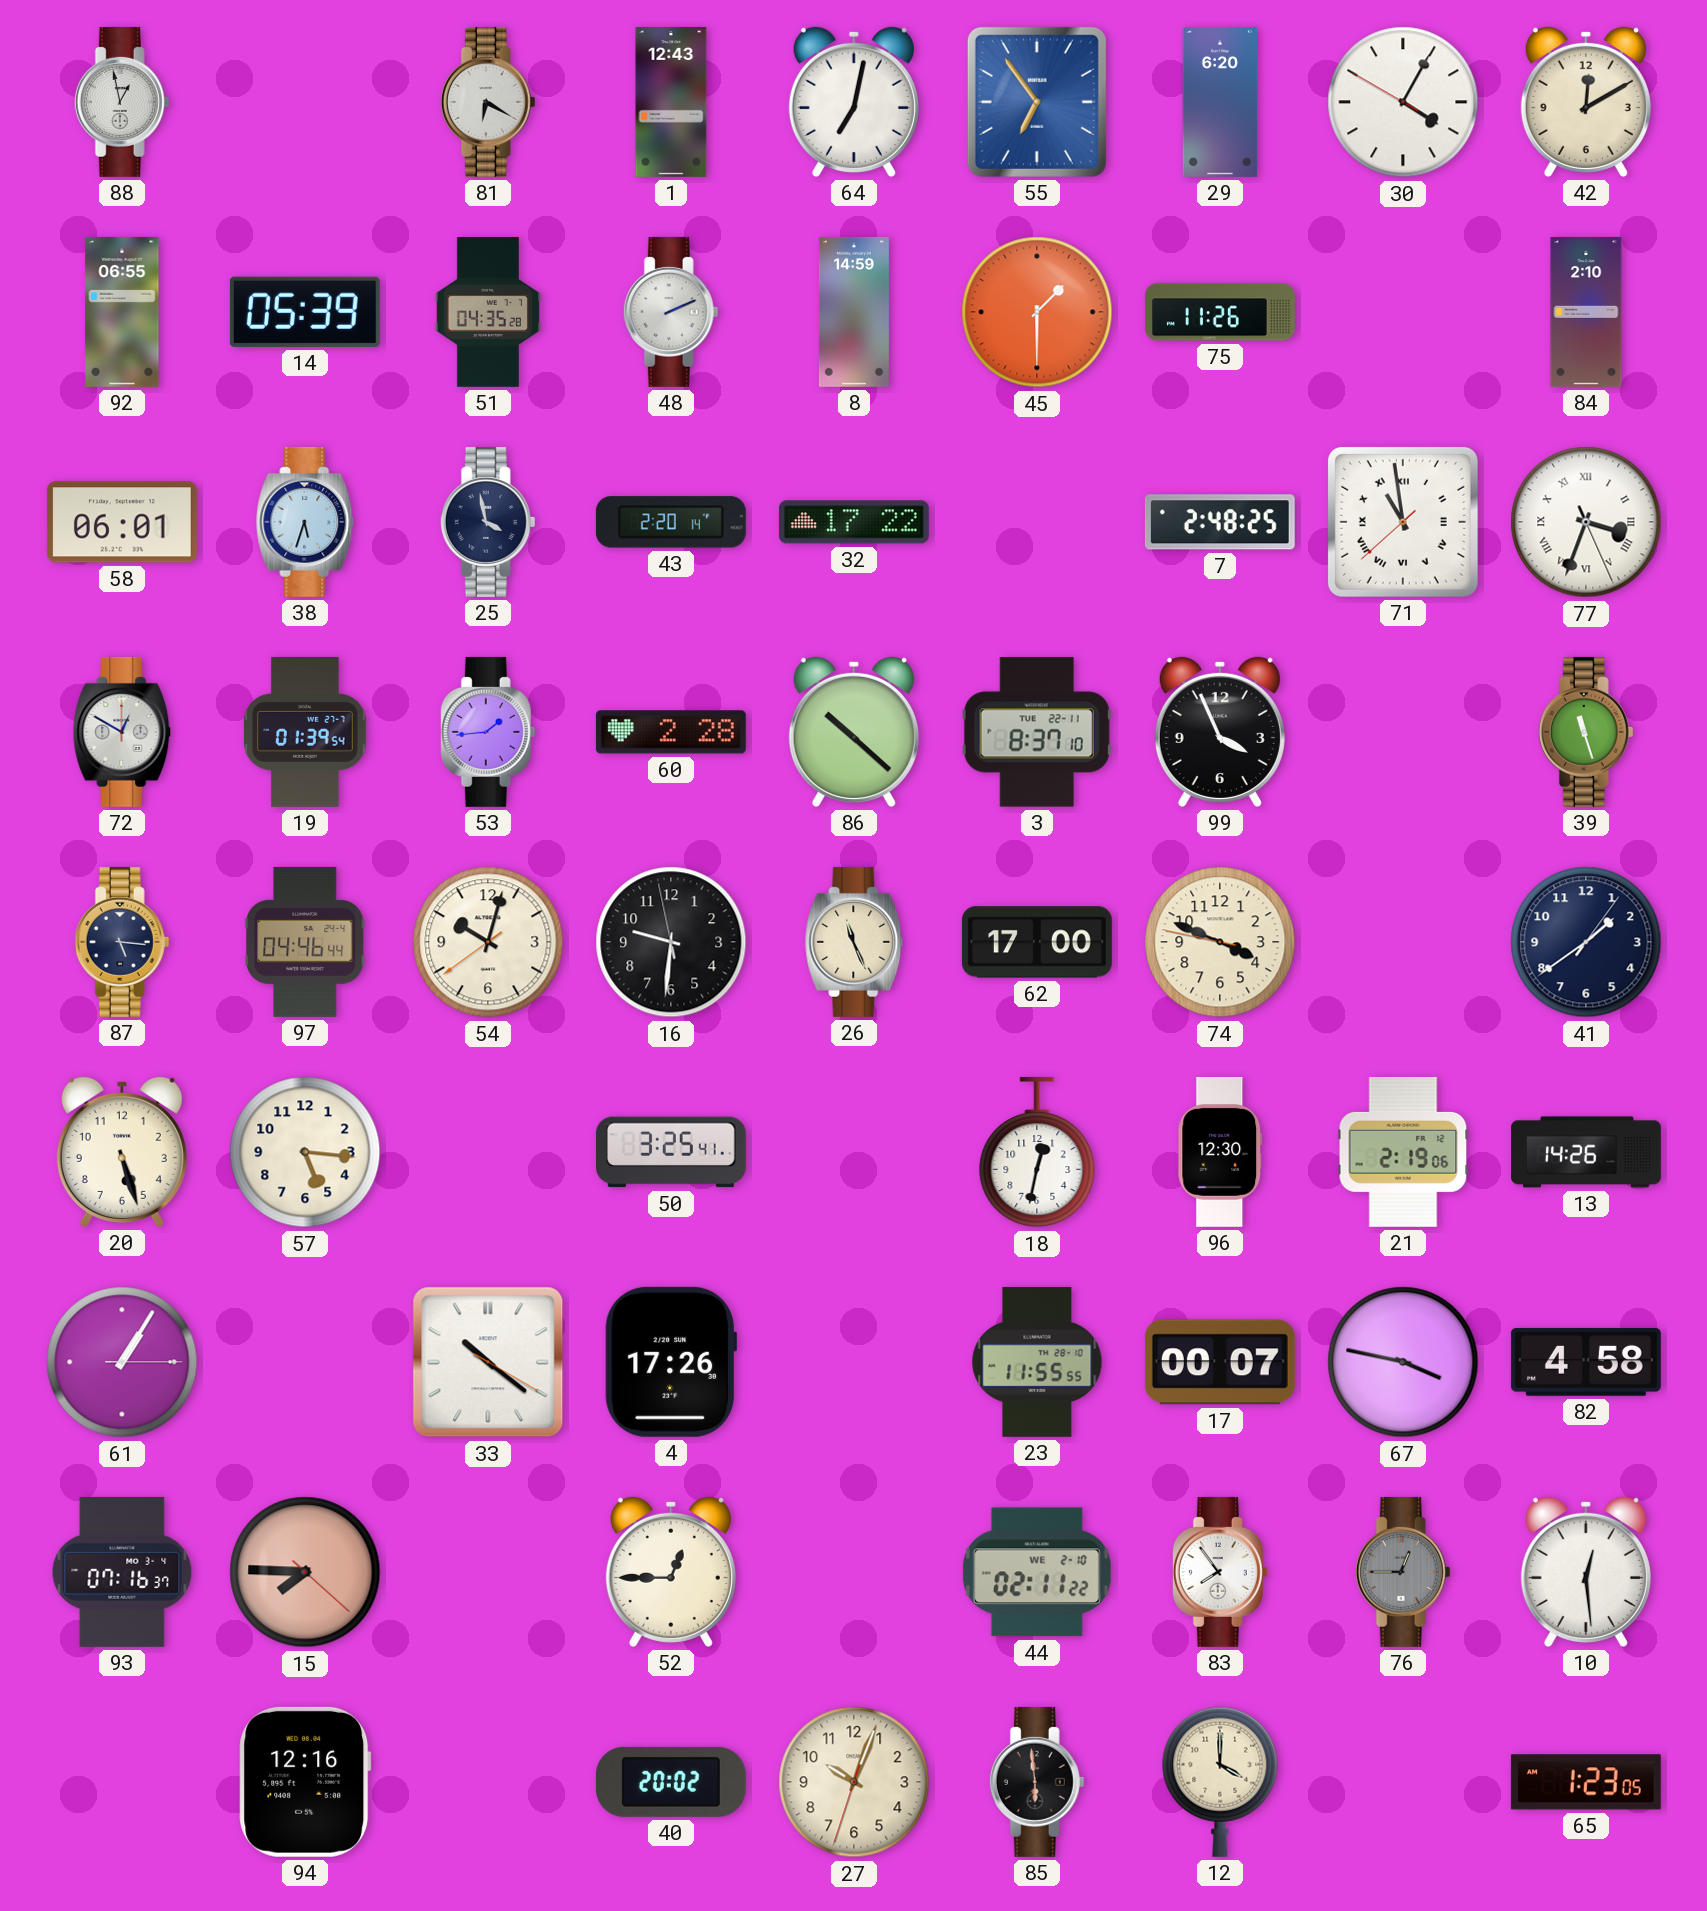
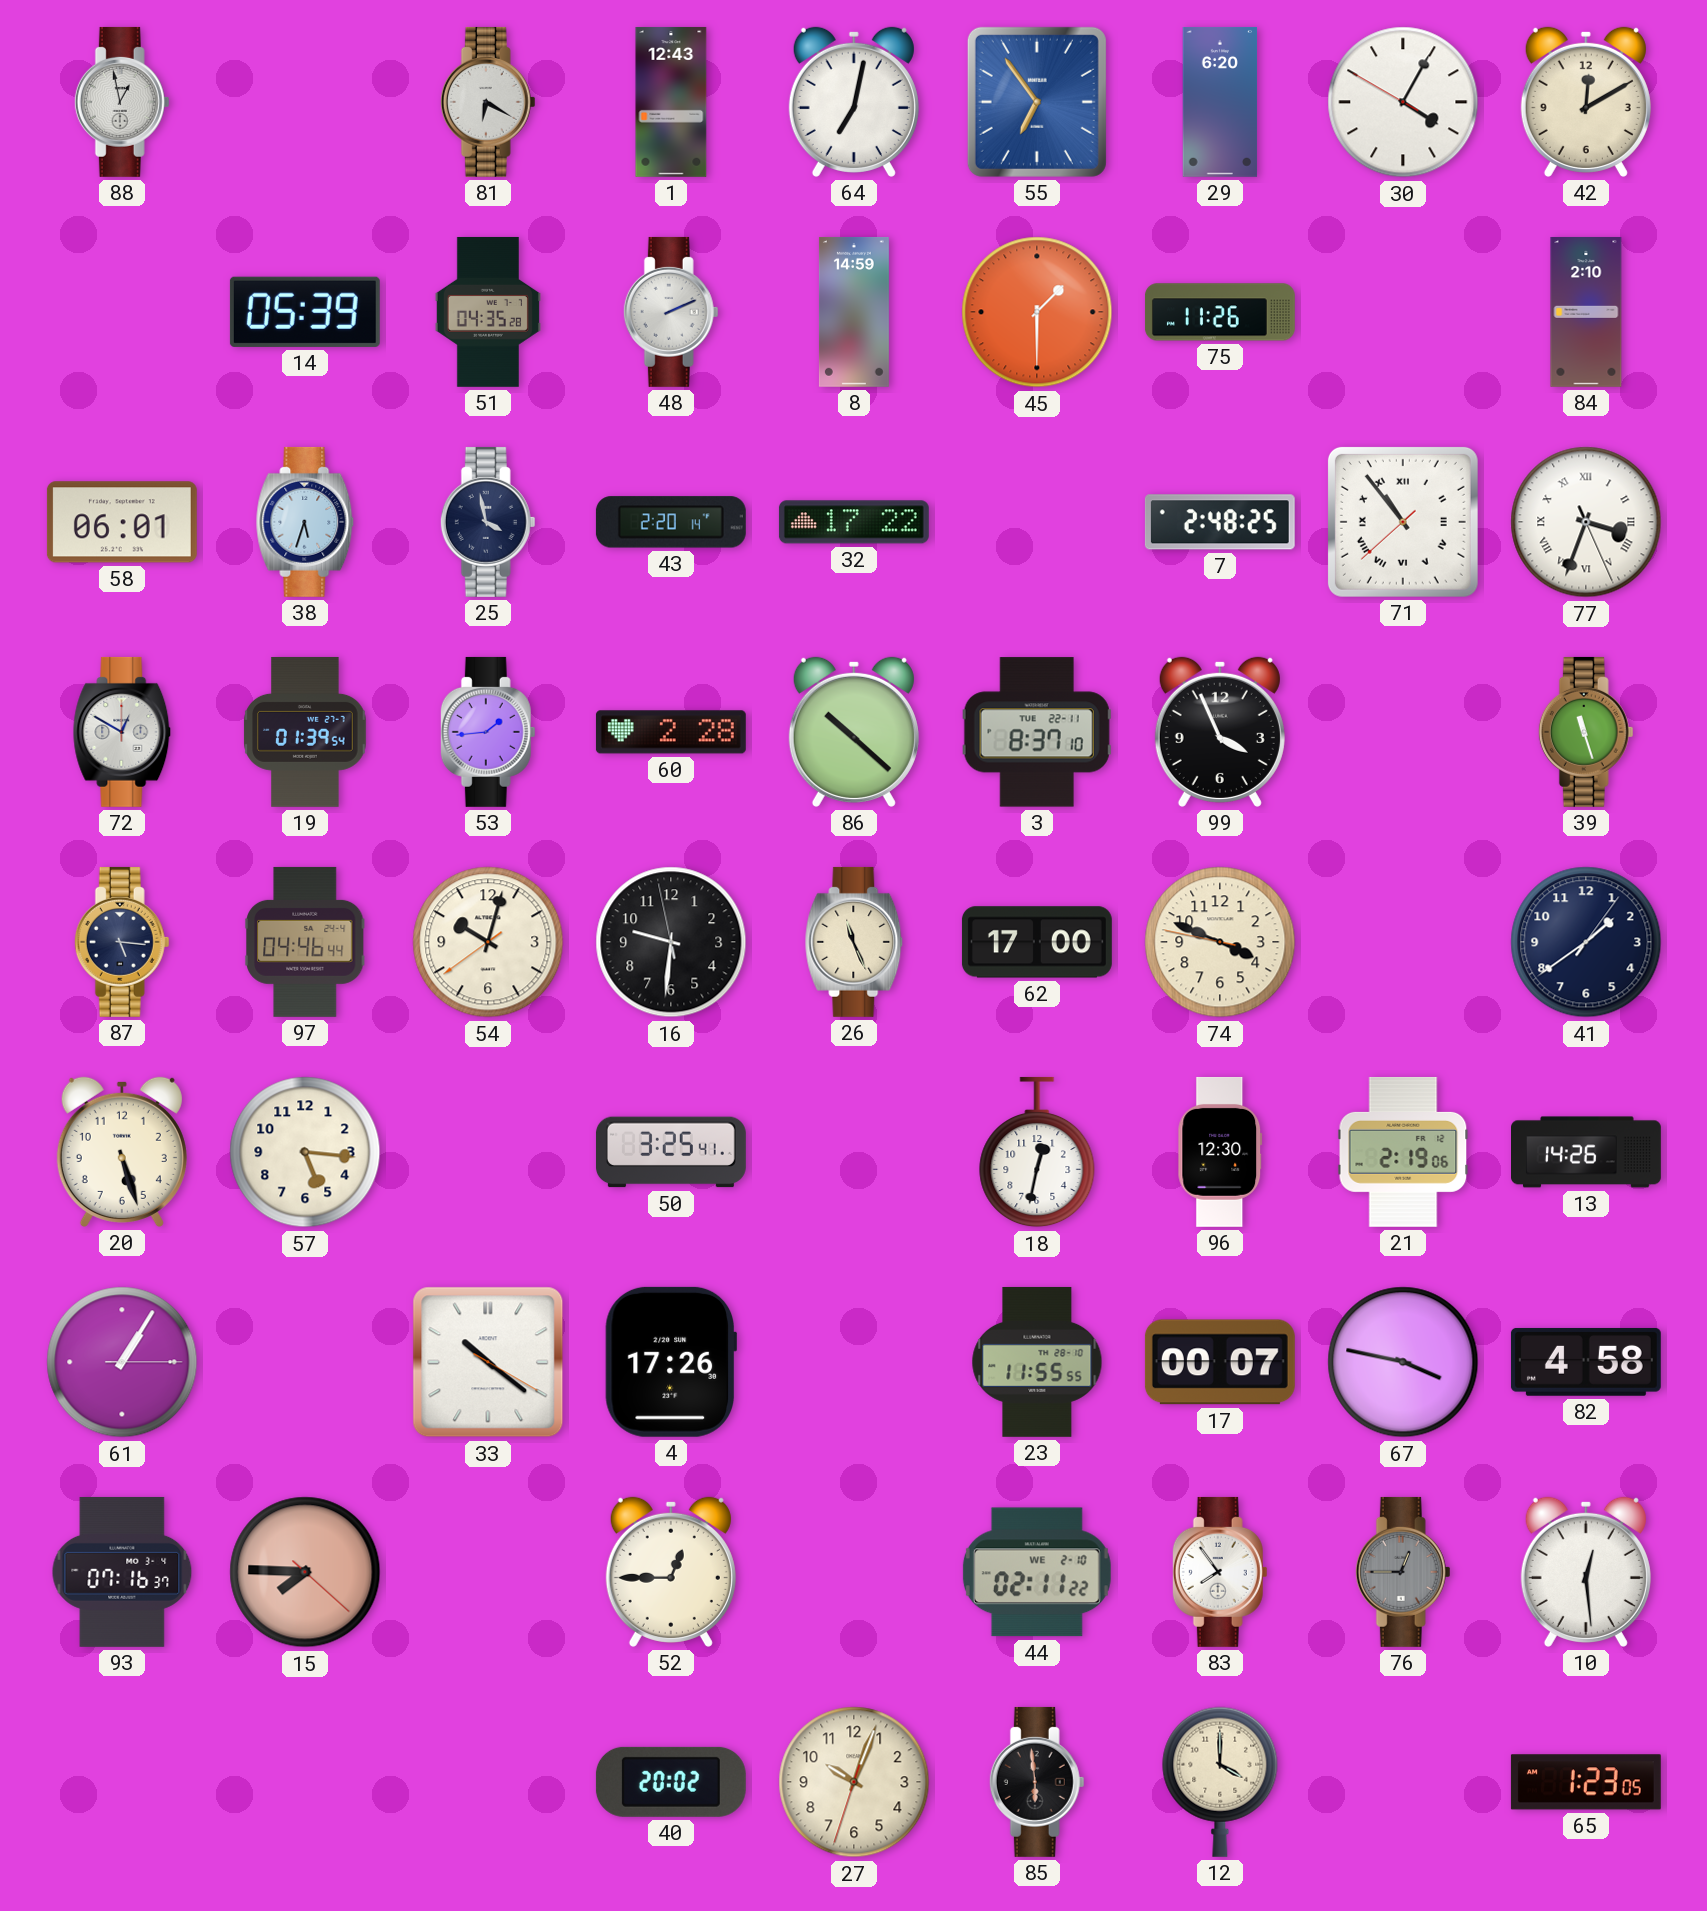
92: 06:55 -> none
71: 10:58 -> 10:53
94: 12:16 -> none
